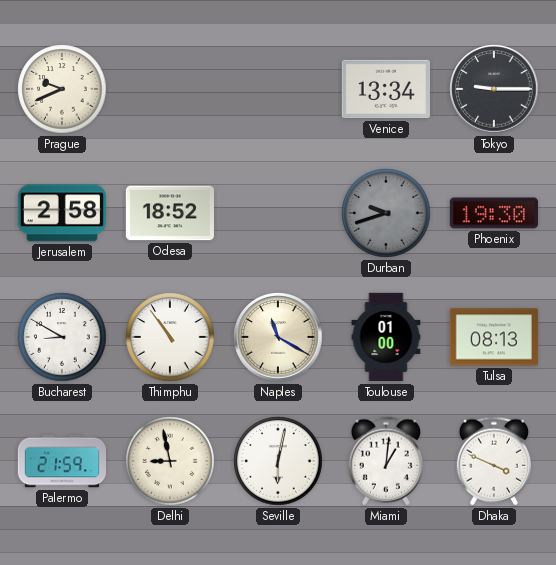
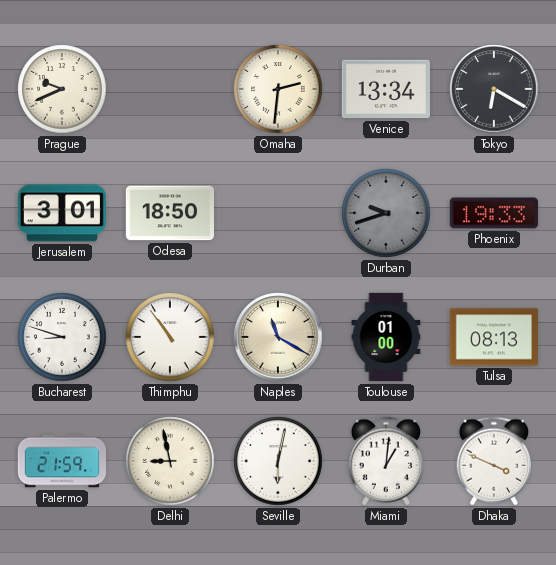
Omaha: none -> 2:31
Tokyo: 9:15 -> 6:20
Jerusalem: 2:58 -> 3:01
Odesa: 18:52 -> 18:50
Phoenix: 19:30 -> 19:33
Bucharest: 8:50 -> 8:48
